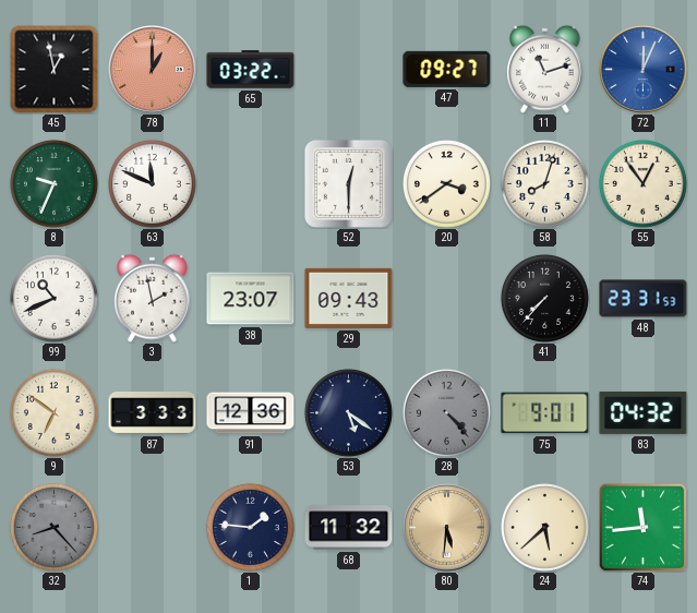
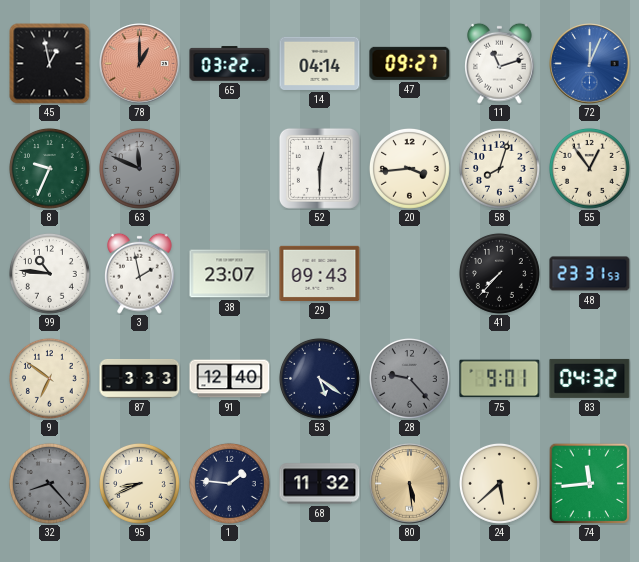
14: none -> 04:14
63 dial: white -> grey
20: 3:39 -> 3:44
99: 10:41 -> 10:46
91: 12:36 -> 12:40
28: 4:23 -> 9:23
95: none -> 8:41
80: 5:31 -> 5:29
